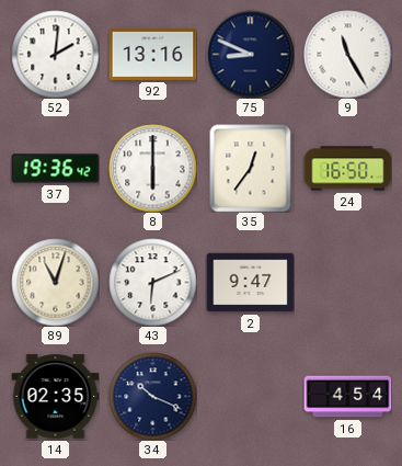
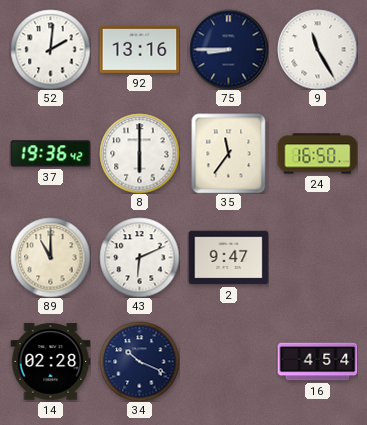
75: 8:49 -> 8:45
35: 12:36 -> 11:36
89: 11:03 -> 11:00
14: 02:35 -> 02:28
